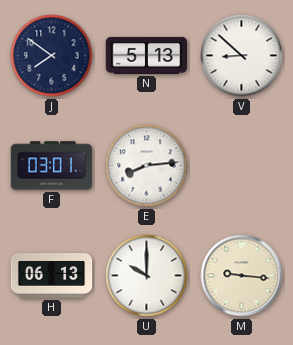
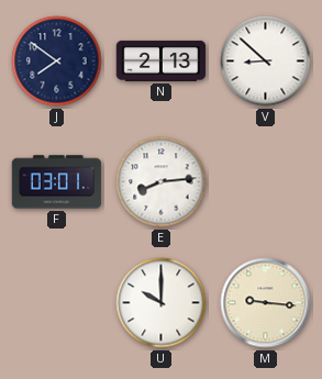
N: 5:13 -> 2:13
H: 06:13 -> none
